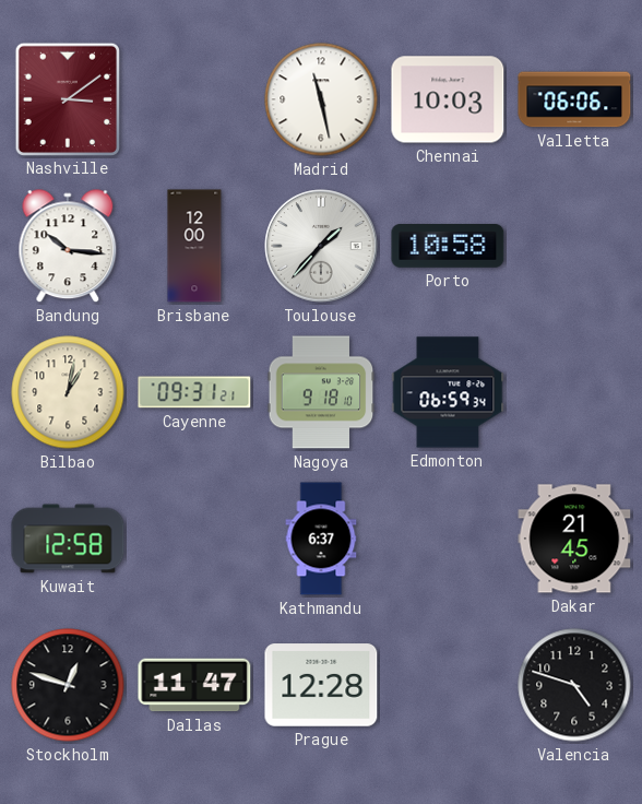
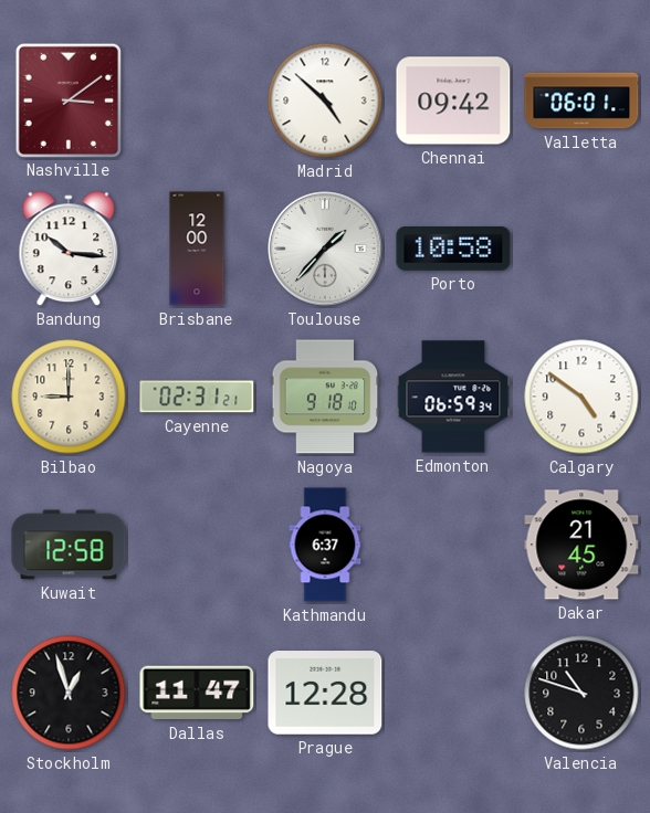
Madrid: 11:28 -> 4:52
Chennai: 10:03 -> 09:42
Valletta: 06:06 -> 06:01
Bilbao: 1:02 -> 9:00
Cayenne: 09:31 -> 02:31
Calgary: none -> 4:51
Stockholm: 12:48 -> 12:57
Valencia: 4:48 -> 10:48
